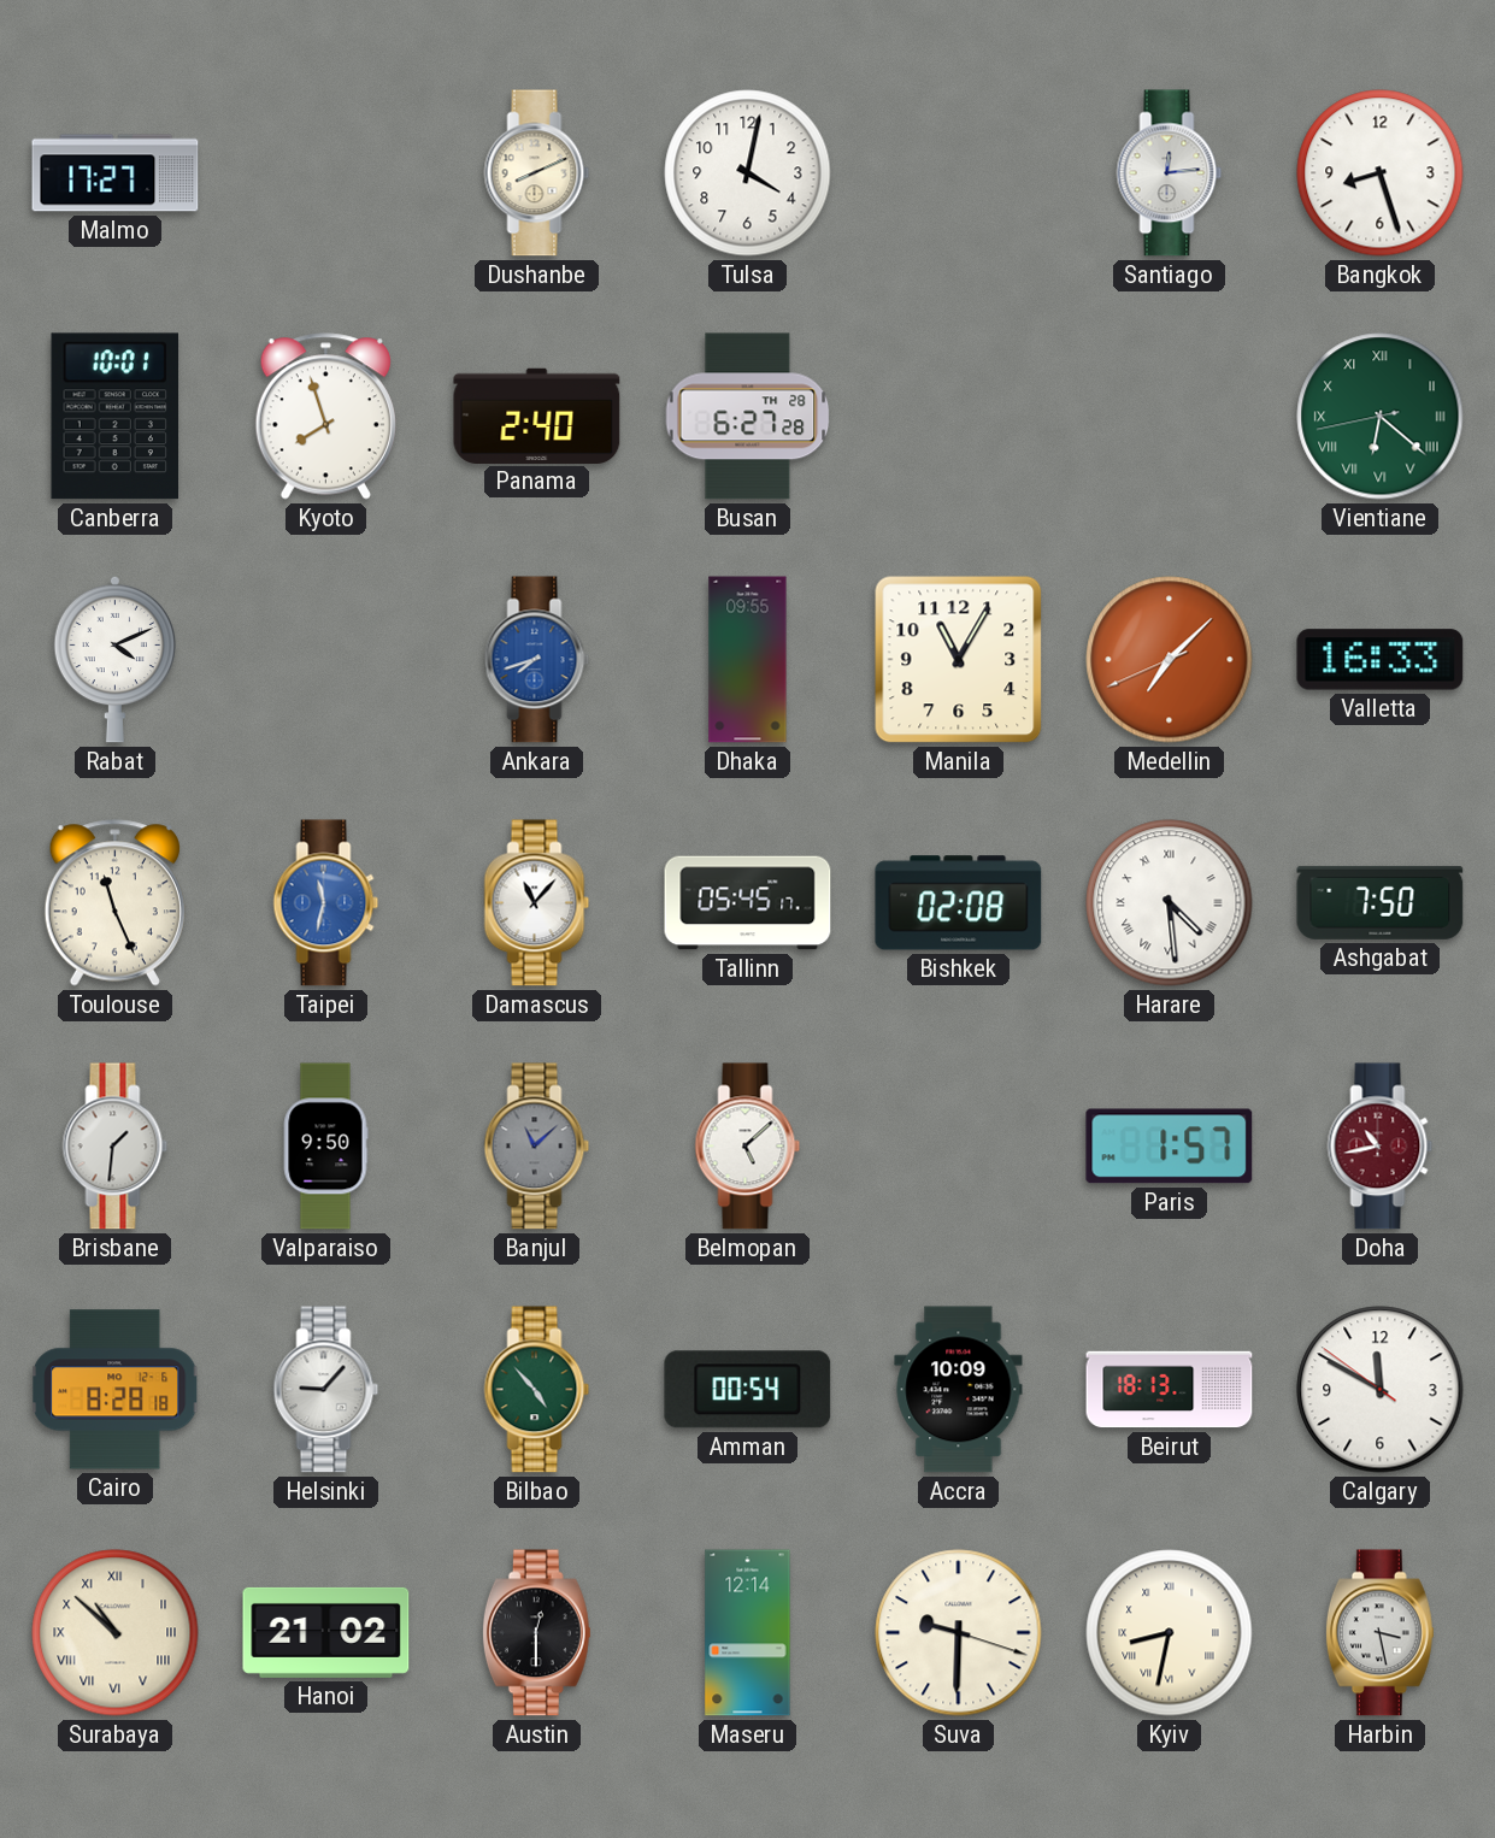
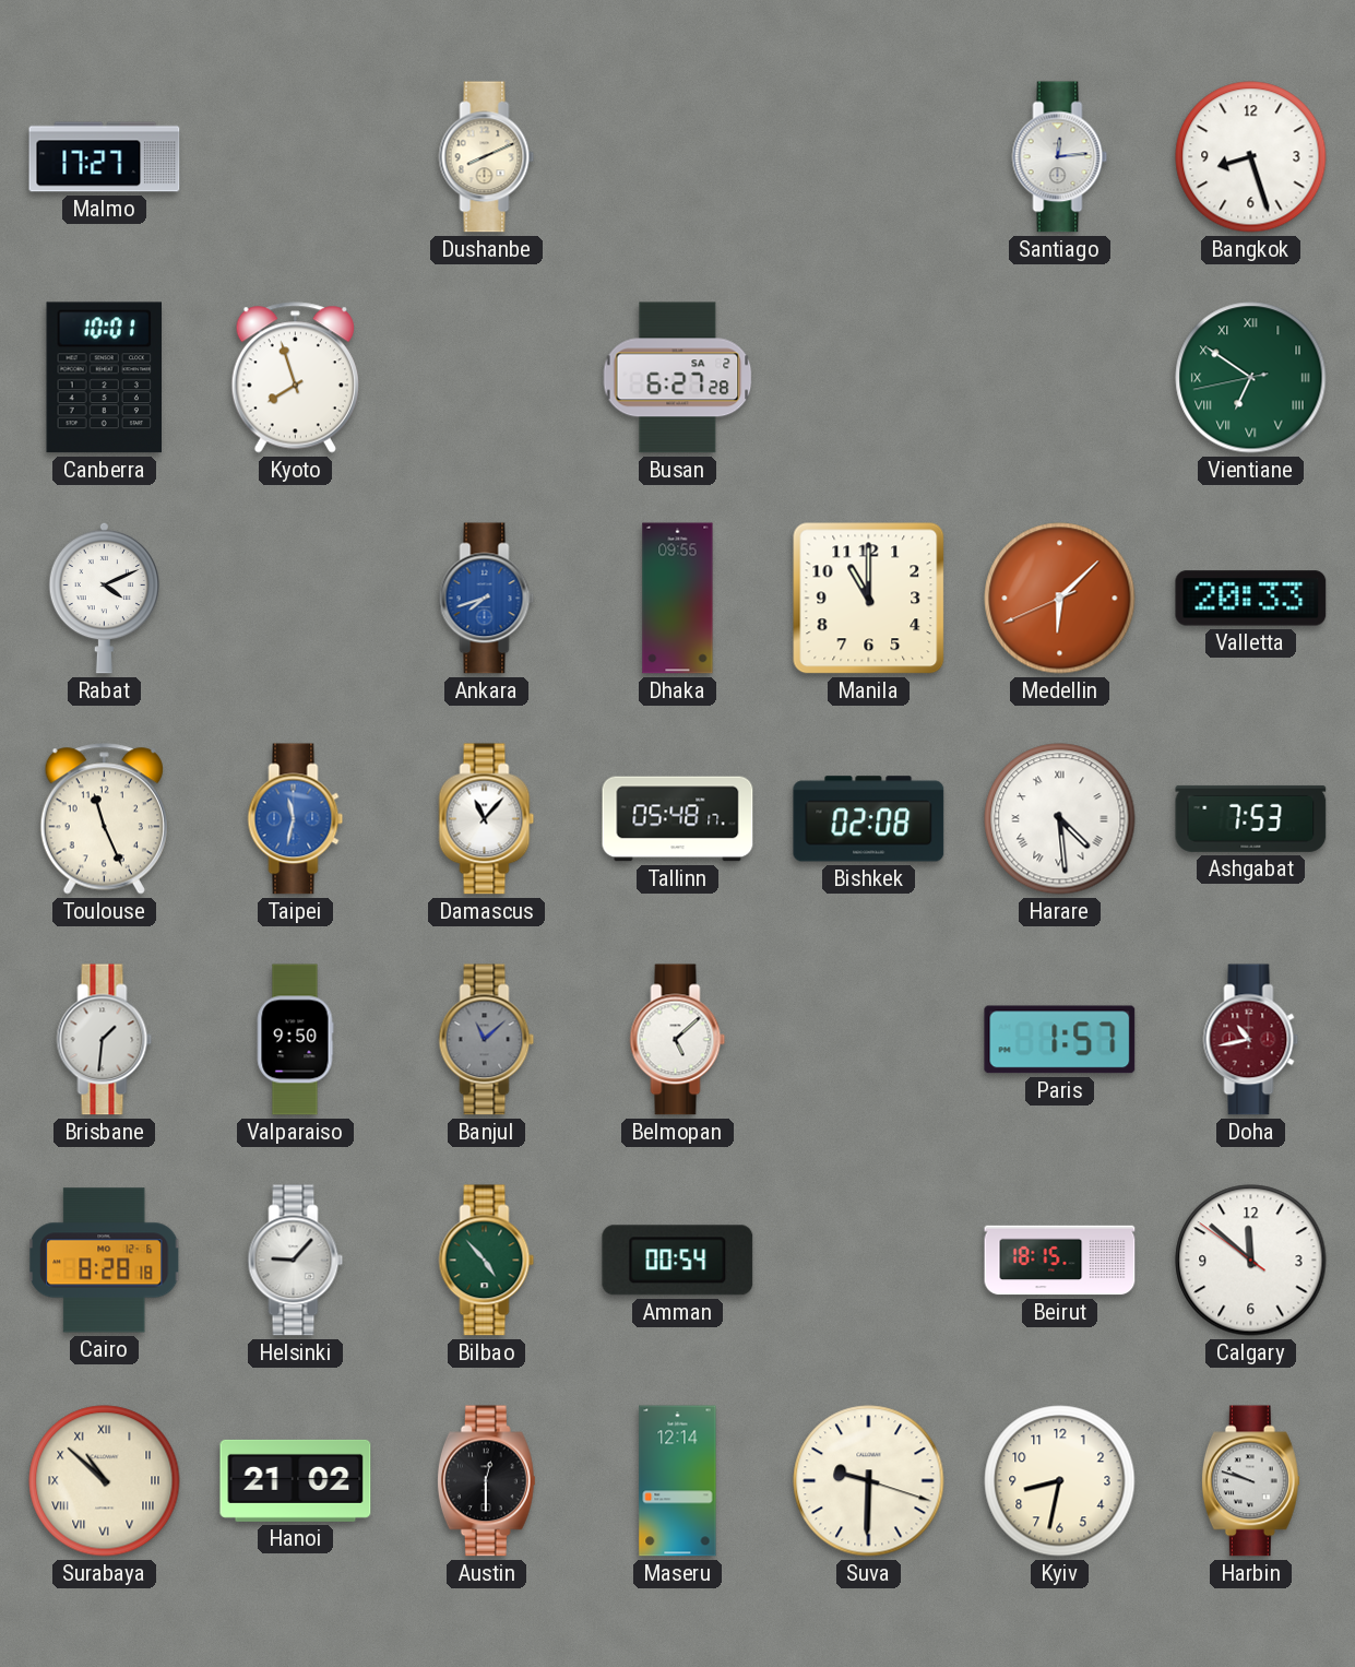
Tulsa: 4:02 -> none
Panama: 2:40 -> none
Busan date: TH 28 -> SA 2
Vientiane: 6:21 -> 6:50
Manila: 11:05 -> 11:00
Medellin: 7:07 -> 6:07
Valletta: 16:33 -> 20:33
Tallinn: 05:45 -> 05:48
Ashgabat: 7:50 -> 7:53
Accra: 10:09 -> none
Beirut: 18:13 -> 18:15
Calgary: 11:49 -> 11:51
Kyiv numerals: Roman -> Arabic
Harbin: 3:28 -> 9:48
